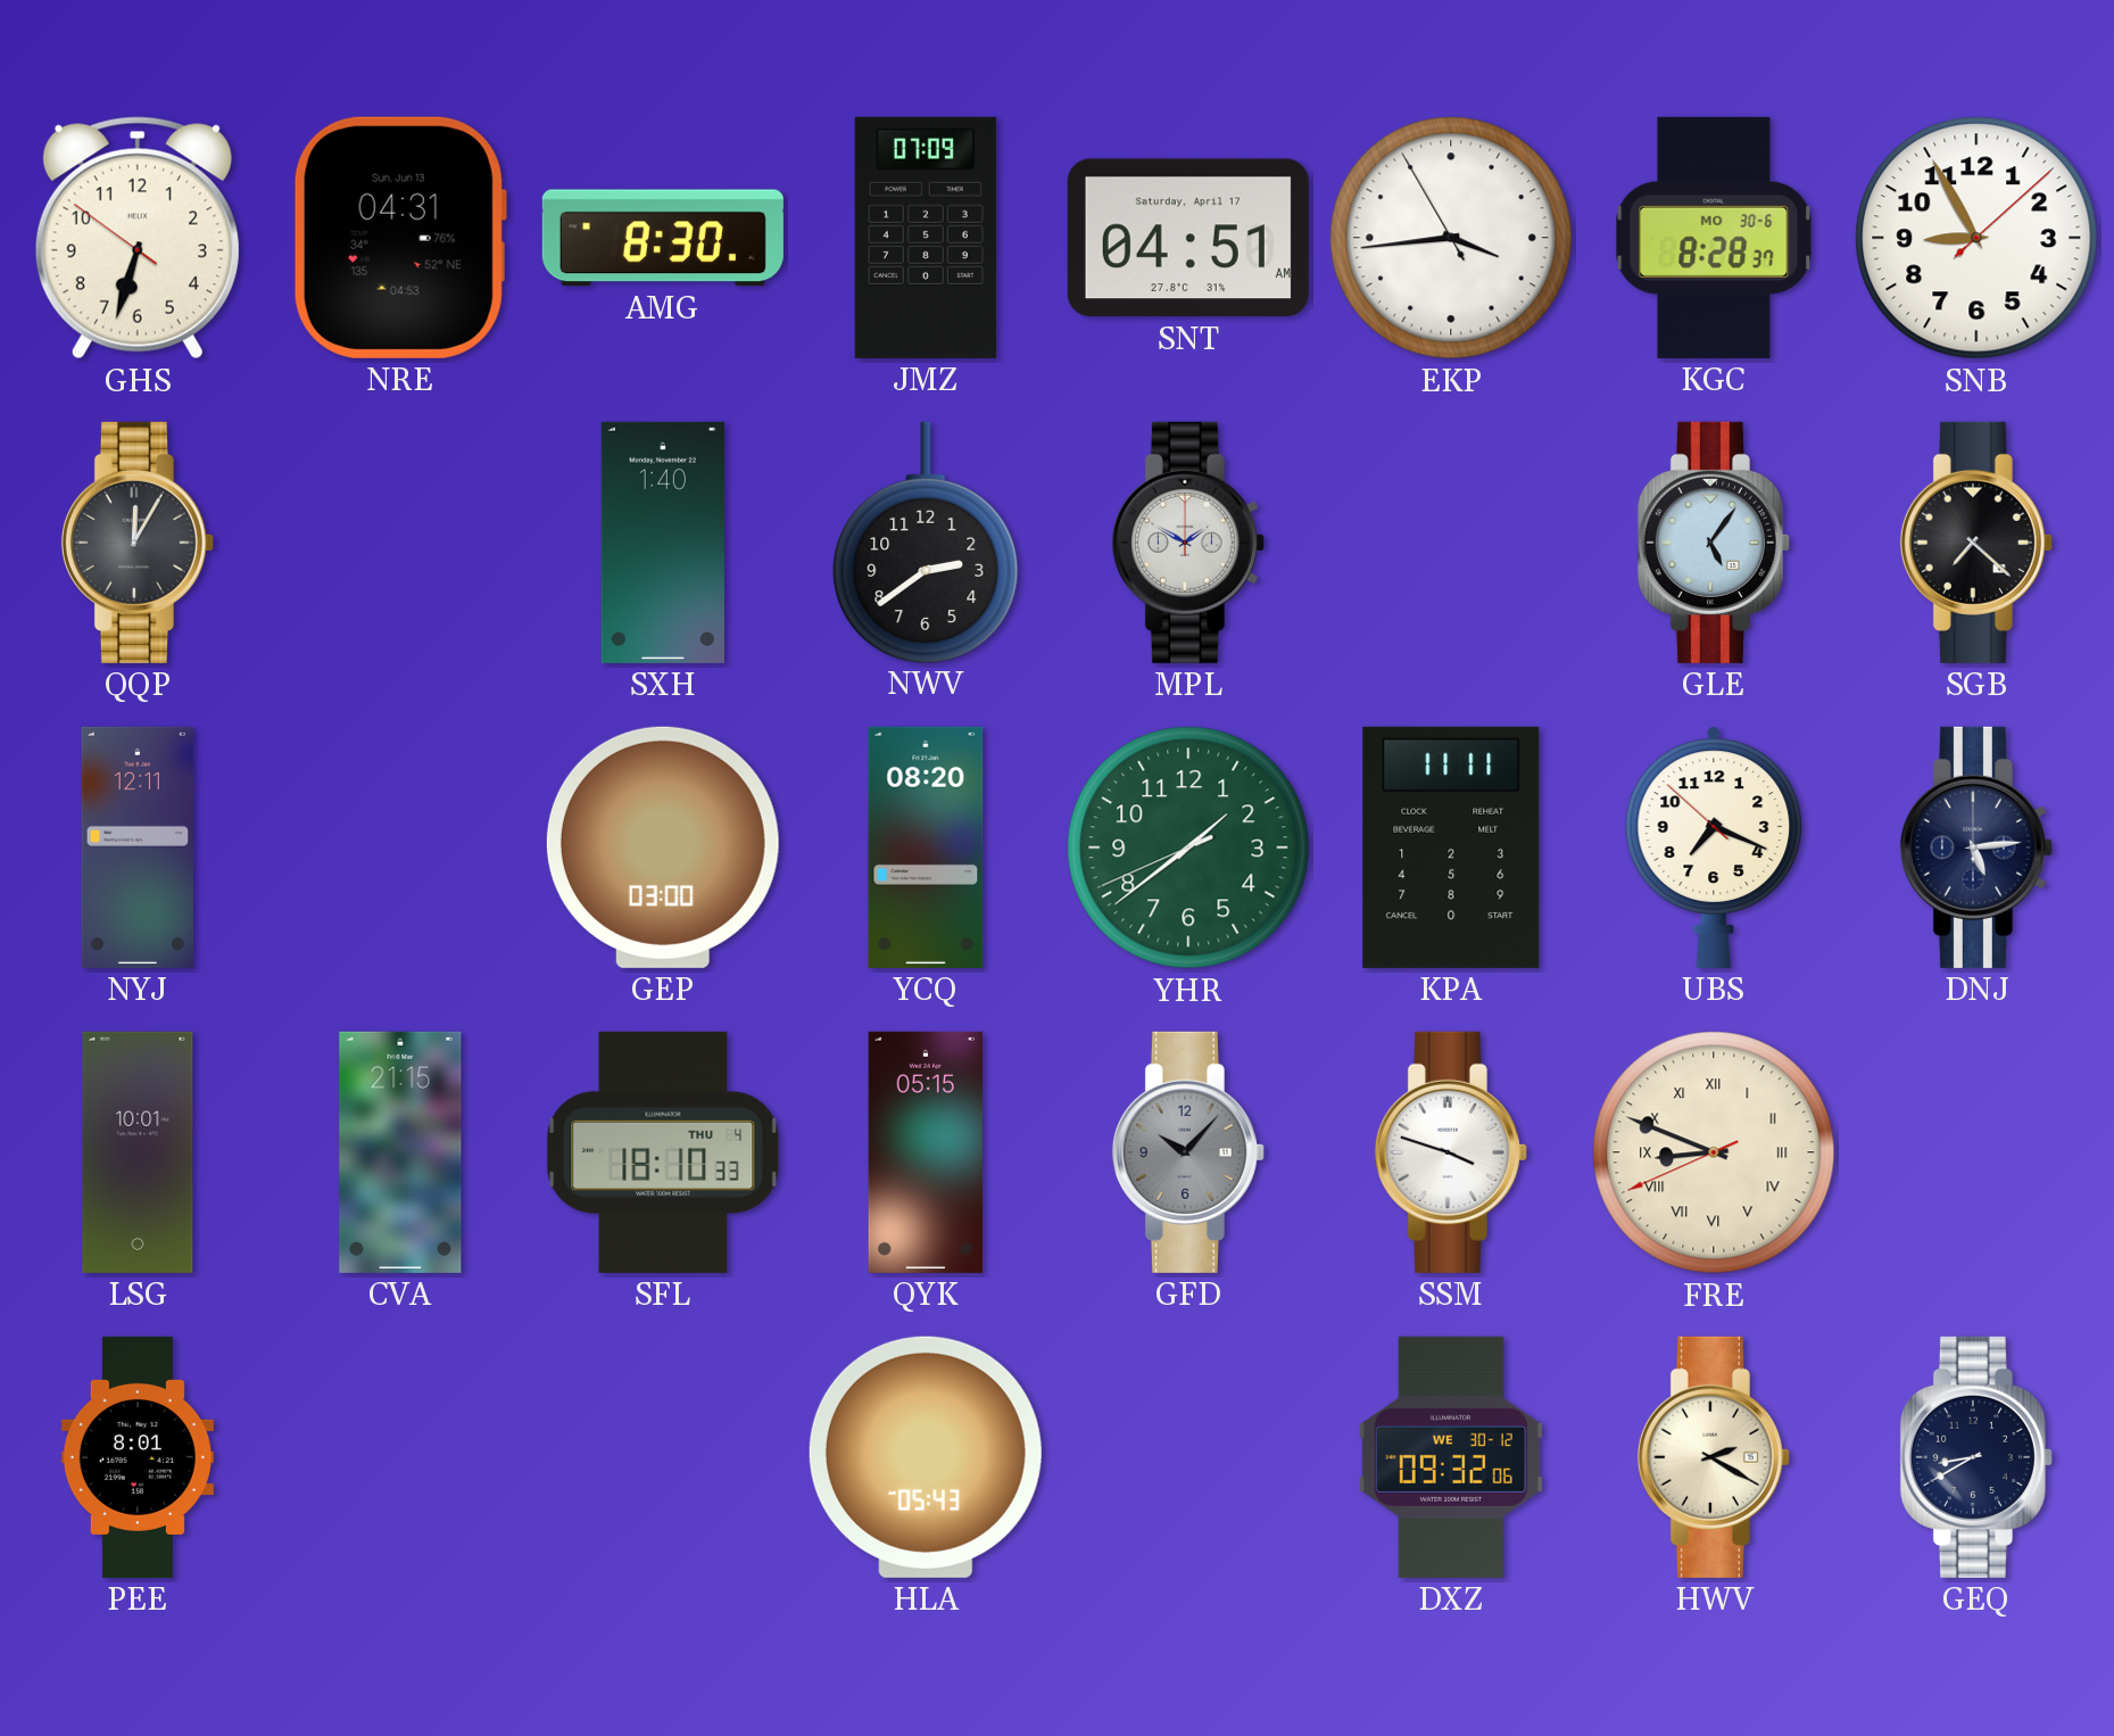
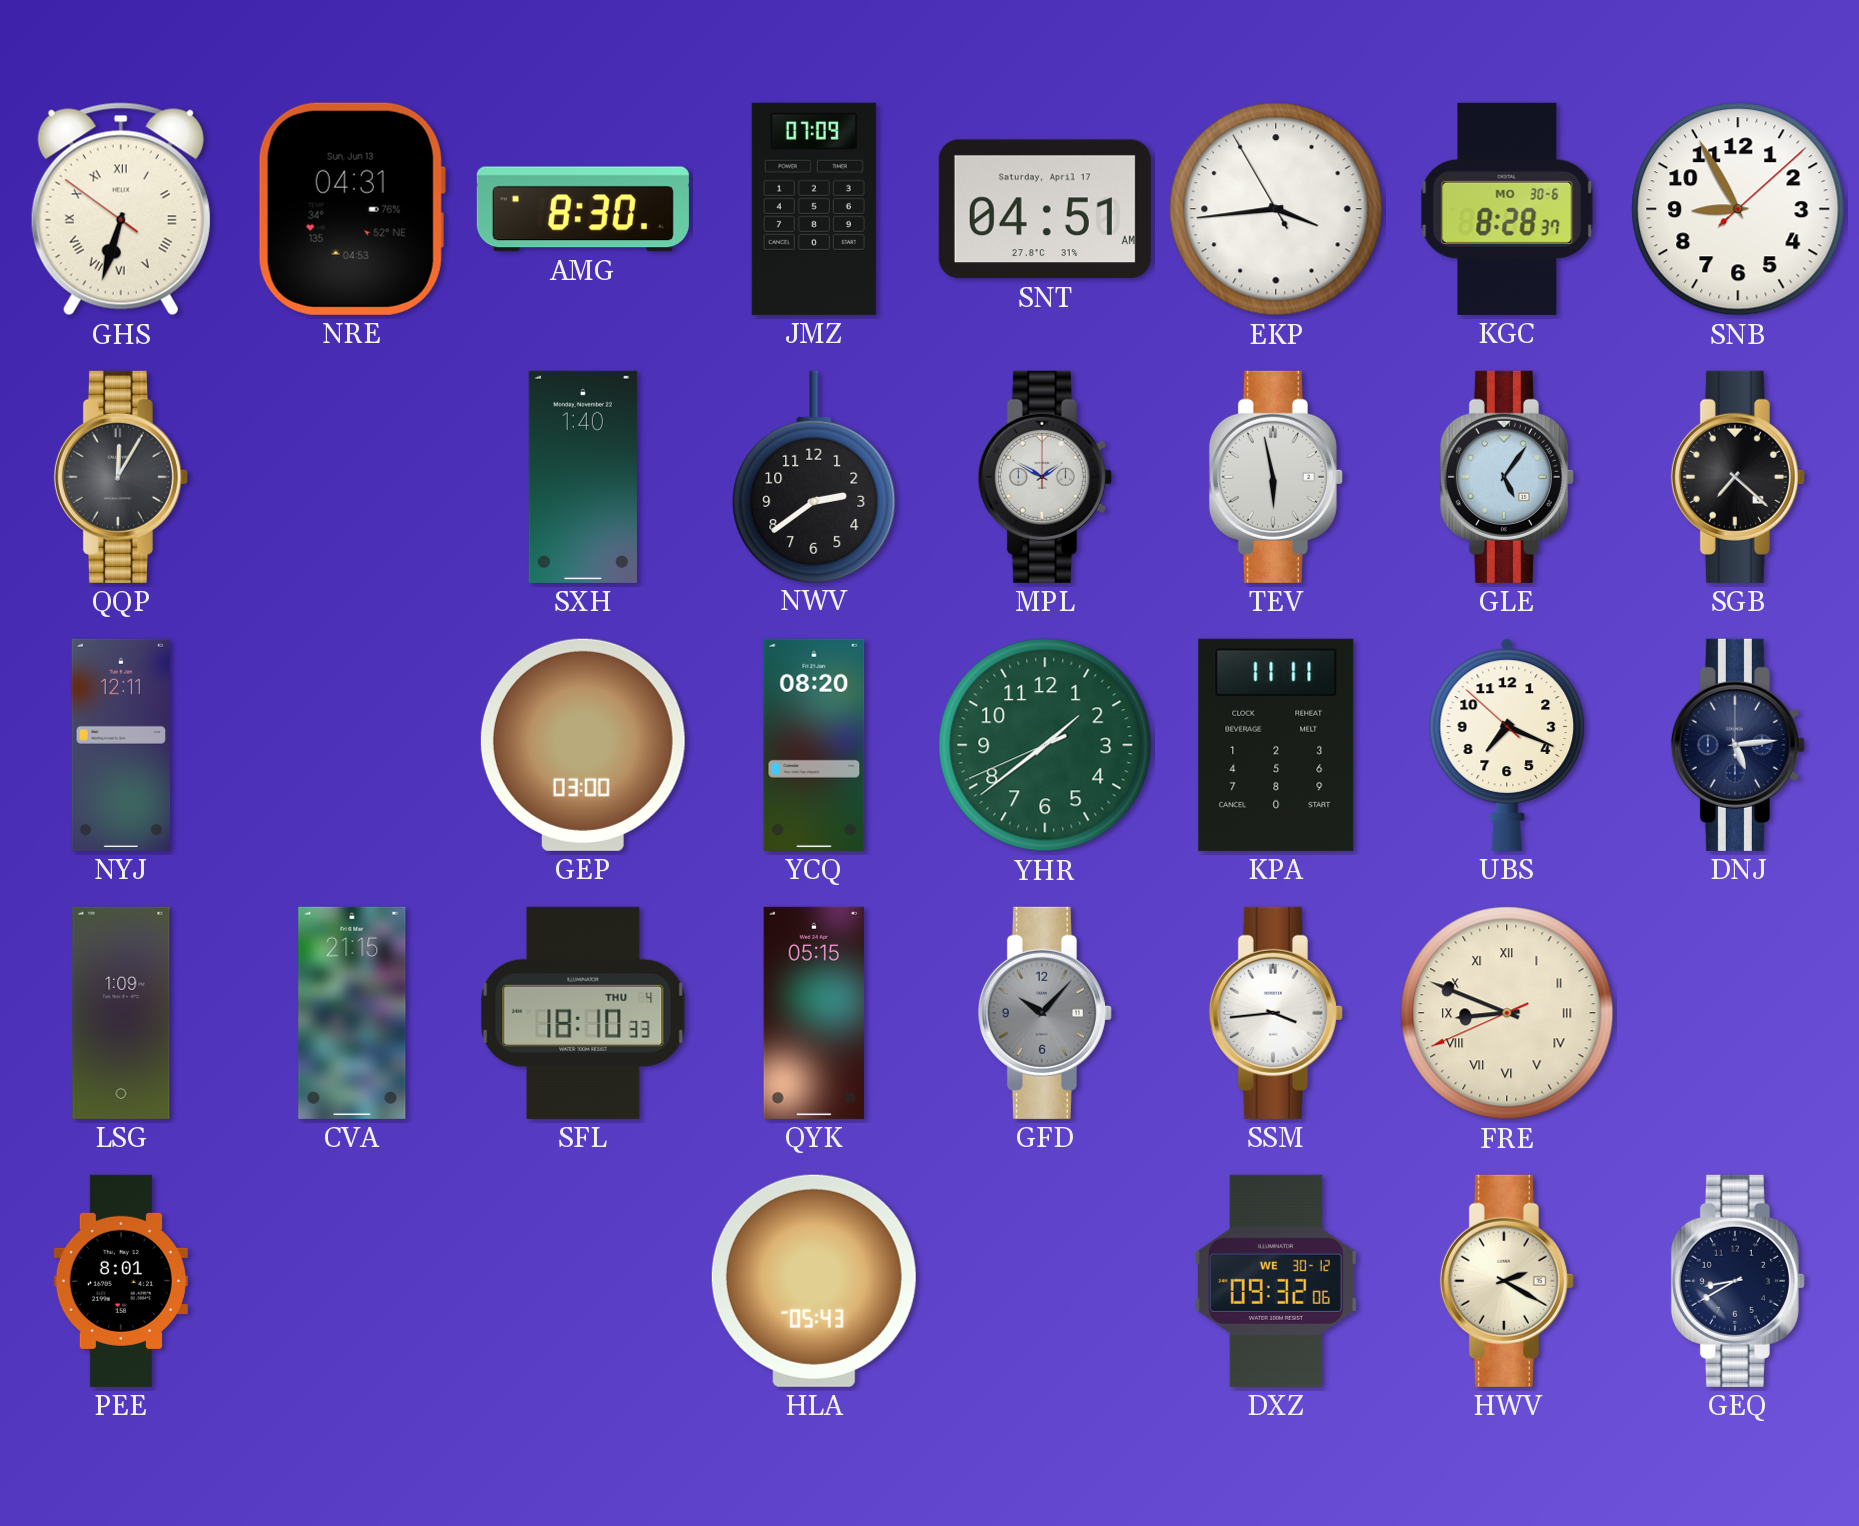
GHS numerals: Arabic -> Roman
TEV: none -> 5:58
LSG: 10:01 -> 1:09
SSM: 3:48 -> 3:44
